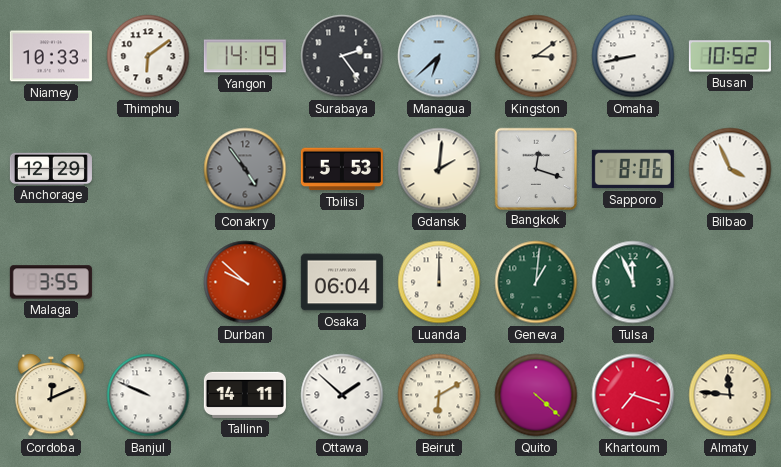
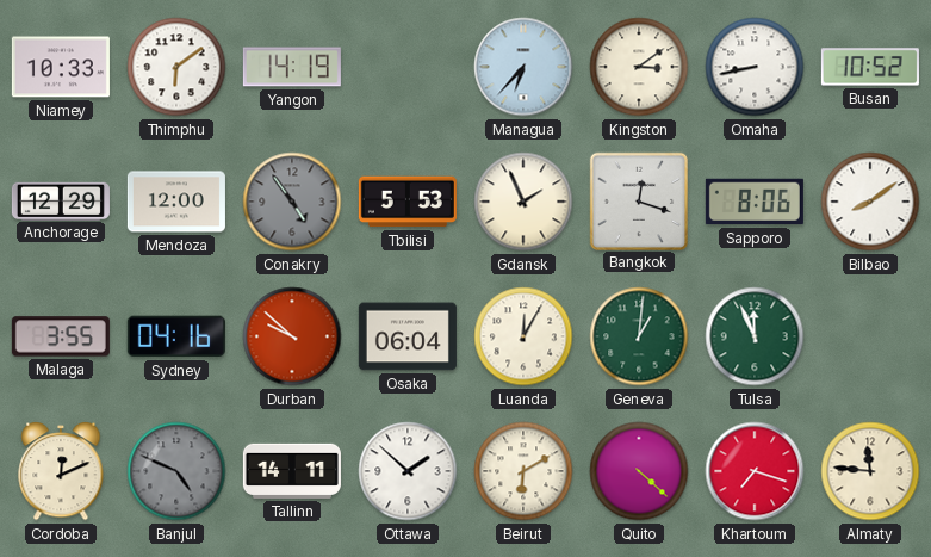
Surabaya: 2:24 -> none
Managua: 6:38 -> 6:37
Mendoza: none -> 12:00
Gdansk: 2:01 -> 1:56
Bilbao: 3:56 -> 8:09
Sydney: none -> 04:16
Luanda: 12:00 -> 12:05
Banjul: 9:49 -> 4:49
Banjul dial: white -> grey
